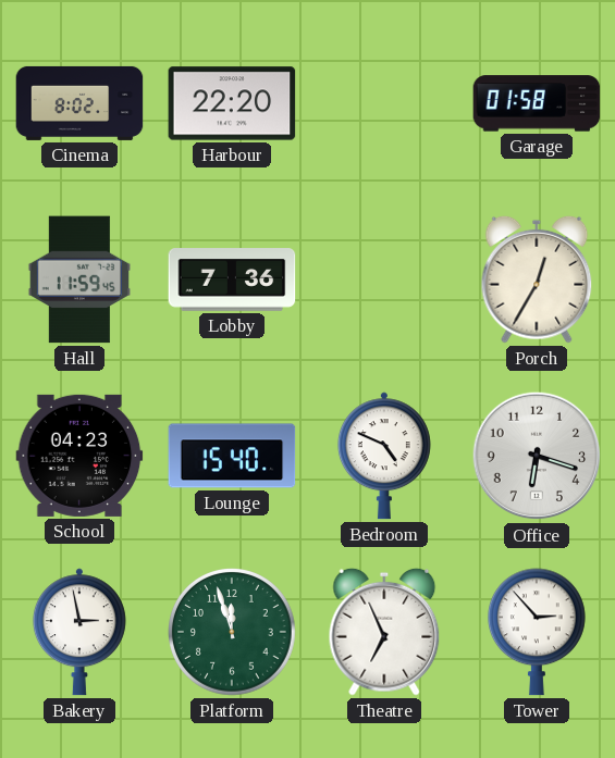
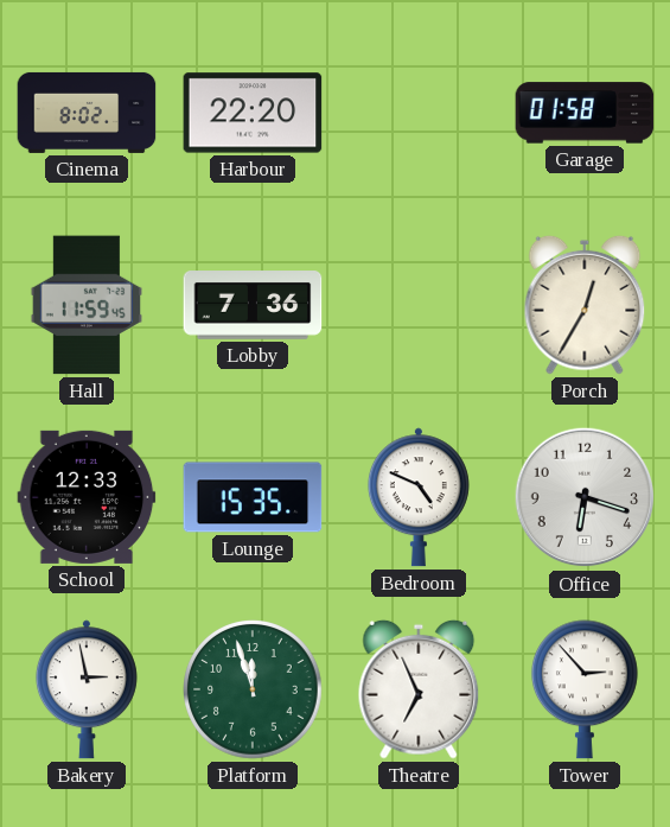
School: 04:23 -> 12:33
Lounge: 15:40 -> 15:35
